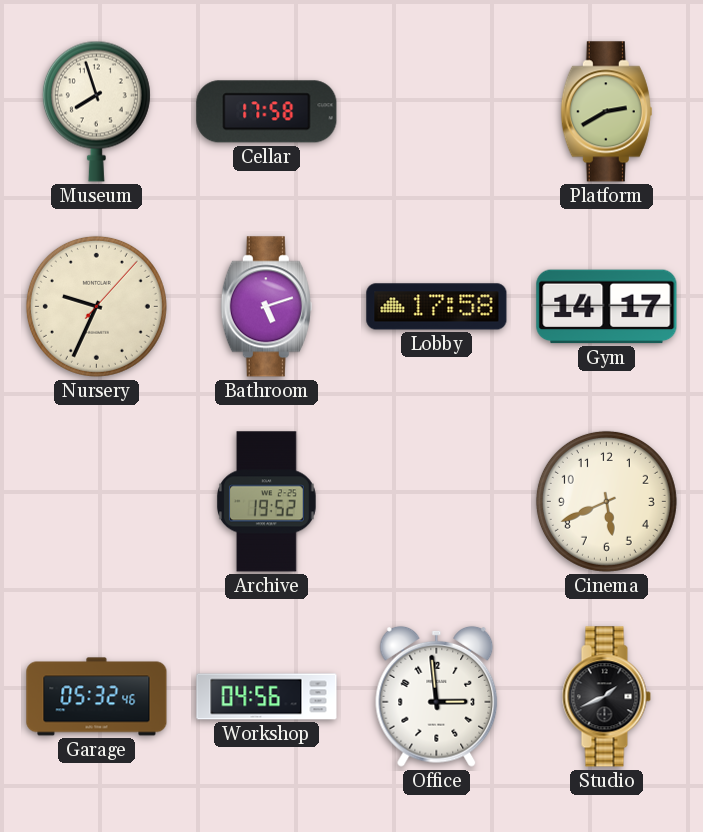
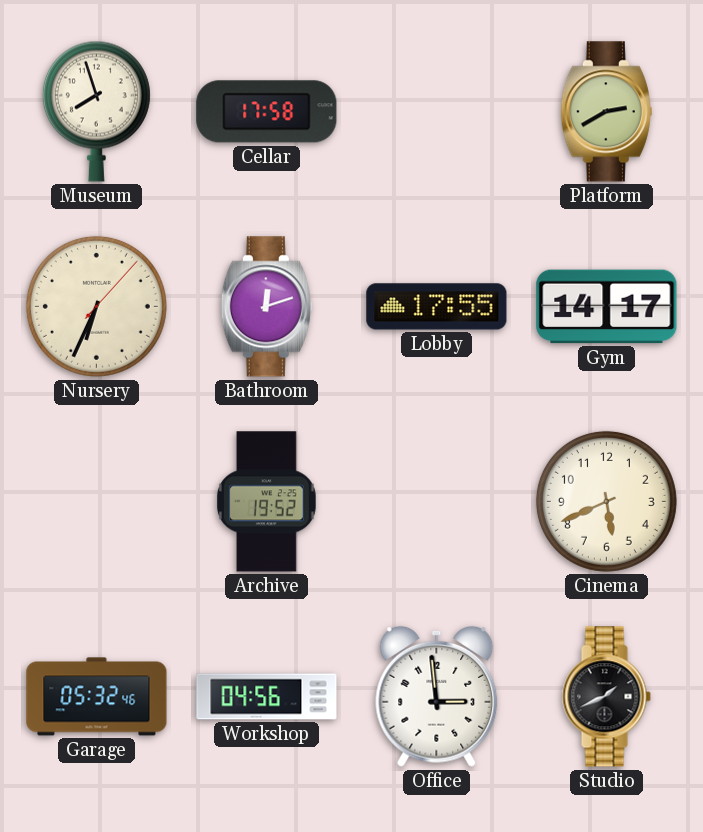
Nursery: 9:34 -> 6:34
Bathroom: 5:12 -> 12:12
Lobby: 17:58 -> 17:55
